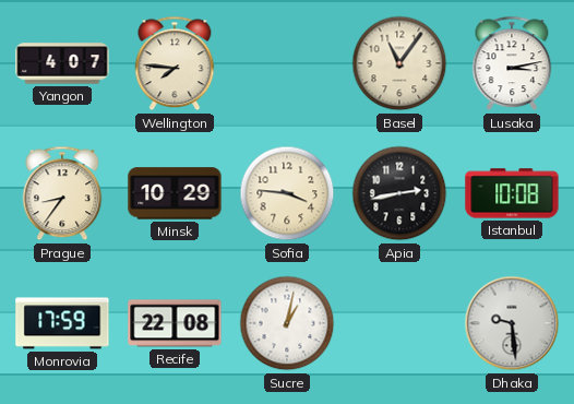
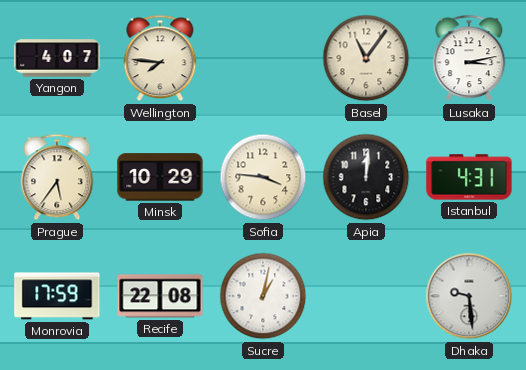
Prague: 8:36 -> 5:36
Apia: 2:43 -> 12:01
Istanbul: 10:08 -> 4:31
